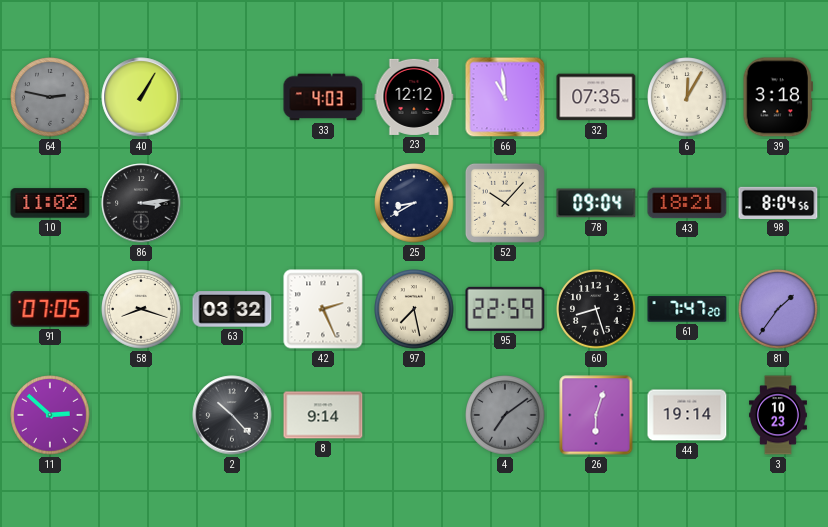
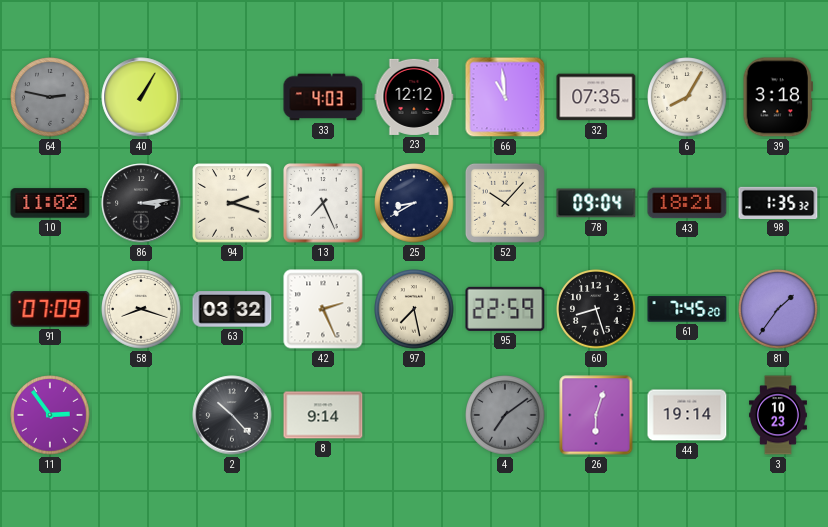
6: 12:05 -> 8:05
94: none -> 2:18
13: none -> 7:26
98: 8:04 -> 1:35
91: 07:05 -> 07:09
61: 7:47 -> 7:45
11: 2:52 -> 2:54
